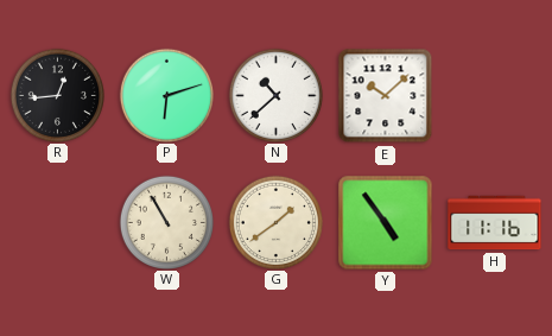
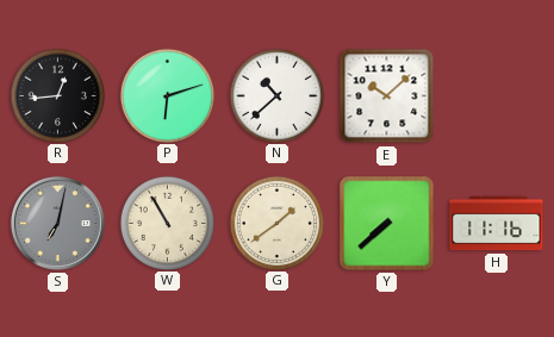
S: none -> 7:02
Y: 4:54 -> 7:38
